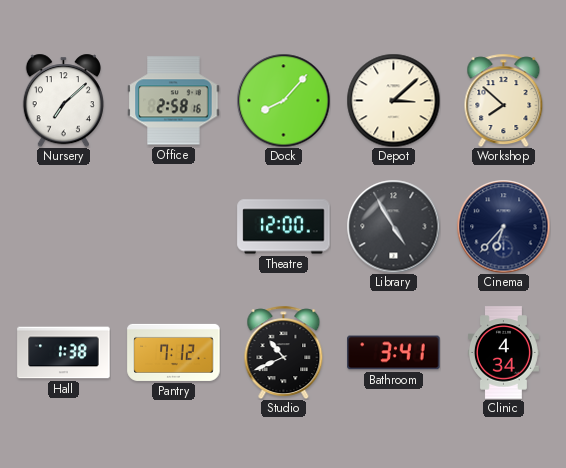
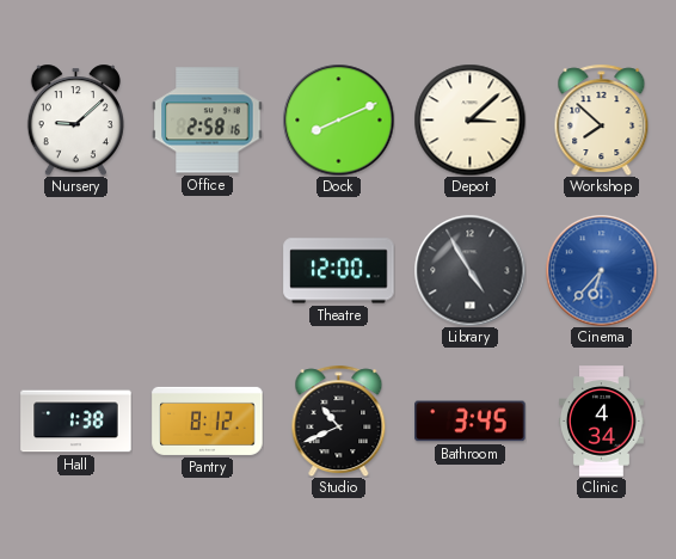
Nursery: 7:08 -> 9:08
Dock: 8:07 -> 8:11
Cinema dial: navy -> blue
Pantry: 7:12 -> 8:12
Bathroom: 3:41 -> 3:45
